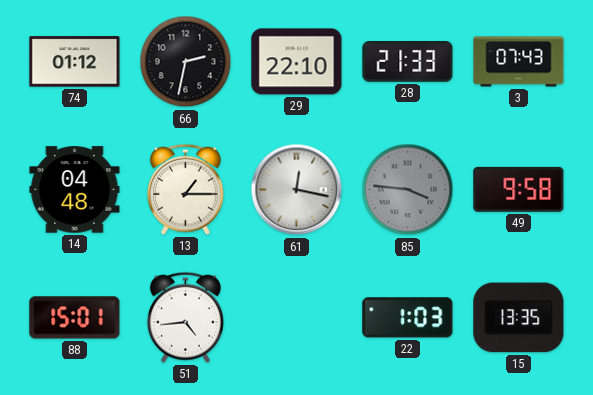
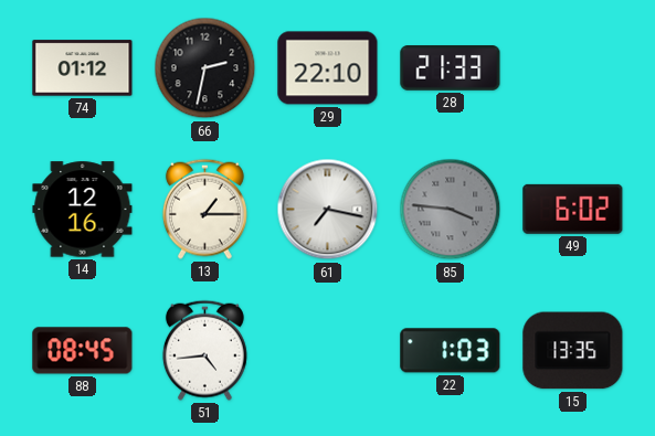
3: 07:43 -> none
14: 04:48 -> 12:16
61: 12:17 -> 7:17
49: 9:58 -> 6:02
88: 15:01 -> 08:45
